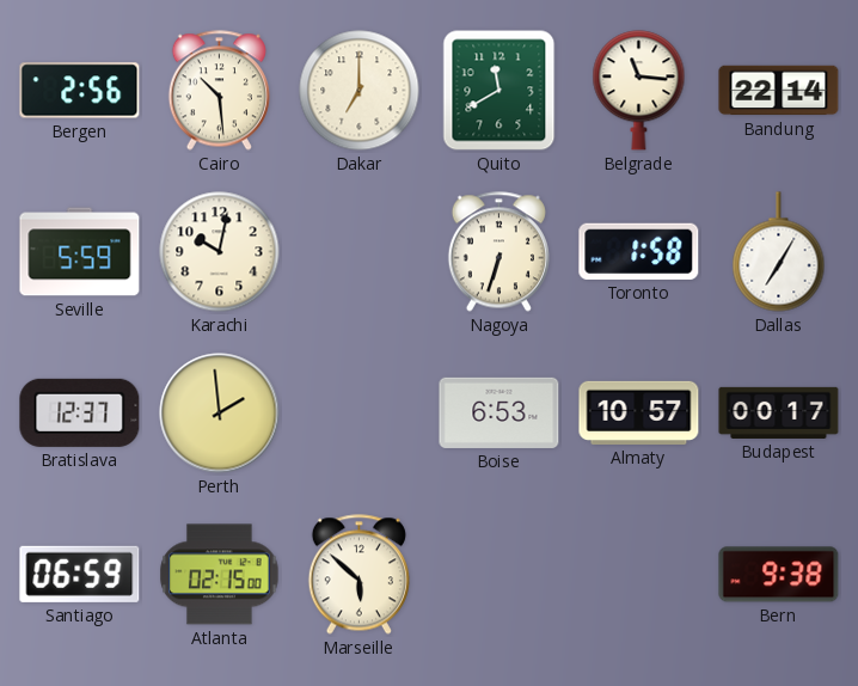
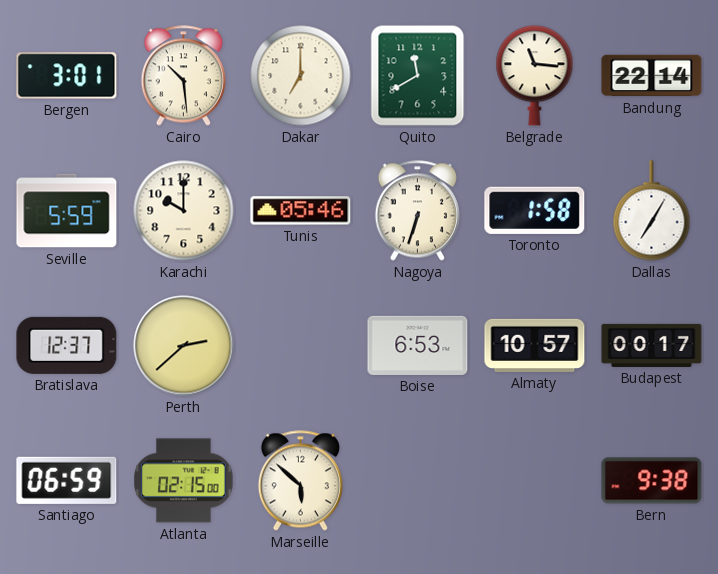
Bergen: 2:56 -> 3:01
Karachi: 10:02 -> 10:00
Tunis: none -> 05:46
Perth: 1:59 -> 2:38
